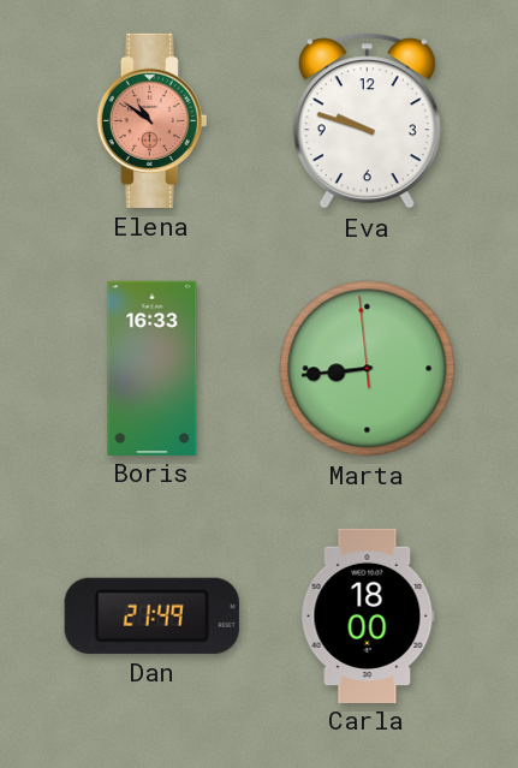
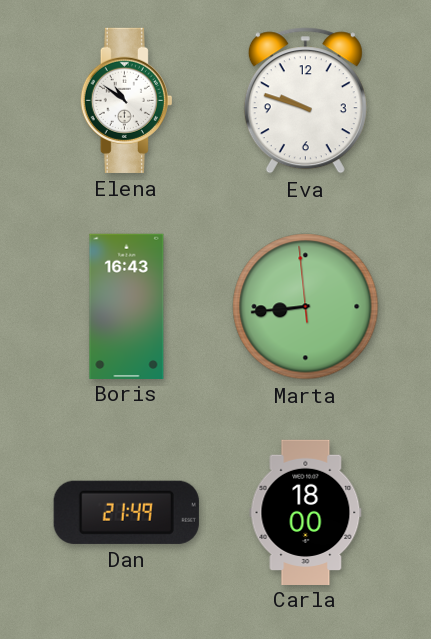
Elena dial: salmon -> white
Boris: 16:33 -> 16:43
